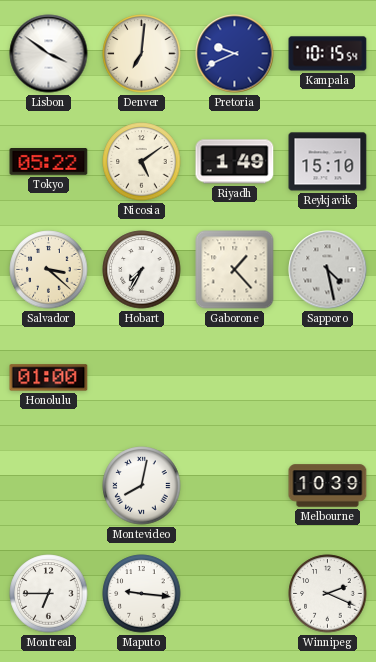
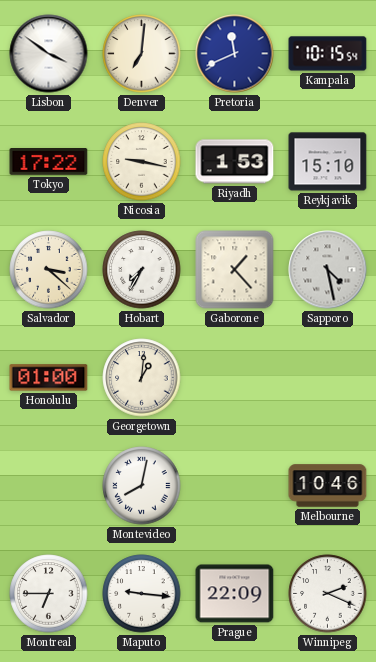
Pretoria: 9:41 -> 11:41
Tokyo: 05:22 -> 17:22
Nicosia: 5:09 -> 9:17
Riyadh: 1:49 -> 1:53
Georgetown: none -> 1:01
Melbourne: 10:39 -> 10:46
Prague: none -> 22:09
